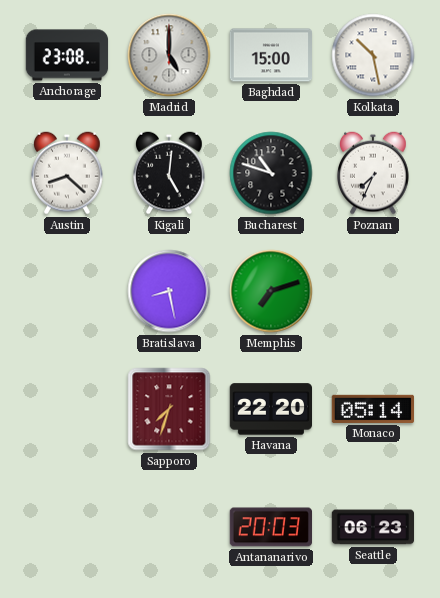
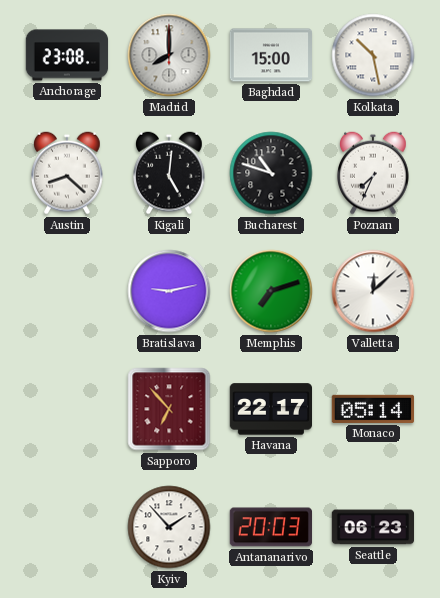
Madrid: 5:00 -> 8:00
Bratislava: 8:28 -> 9:13
Valletta: none -> 12:08
Sapporo: 7:33 -> 6:53
Havana: 22:20 -> 22:17
Kyiv: none -> 1:53
